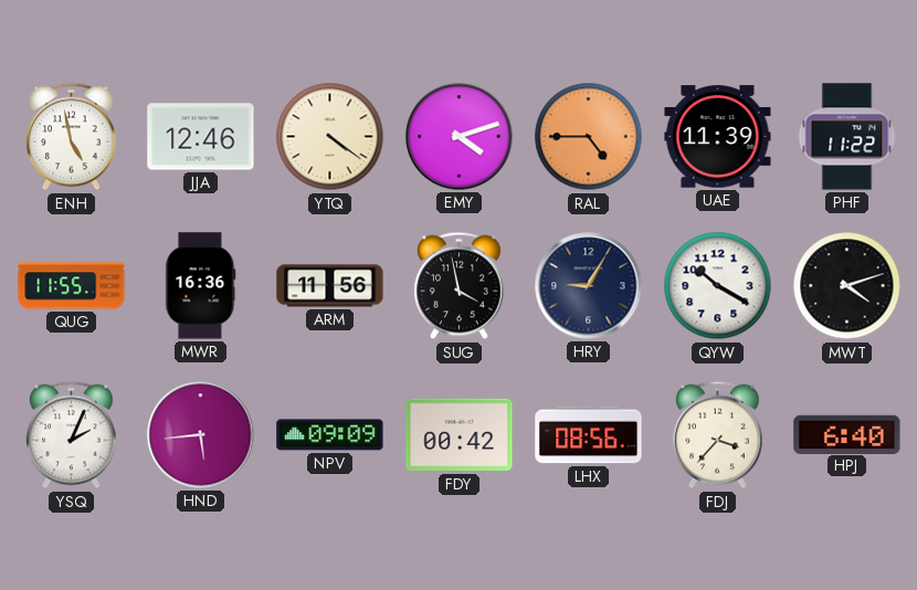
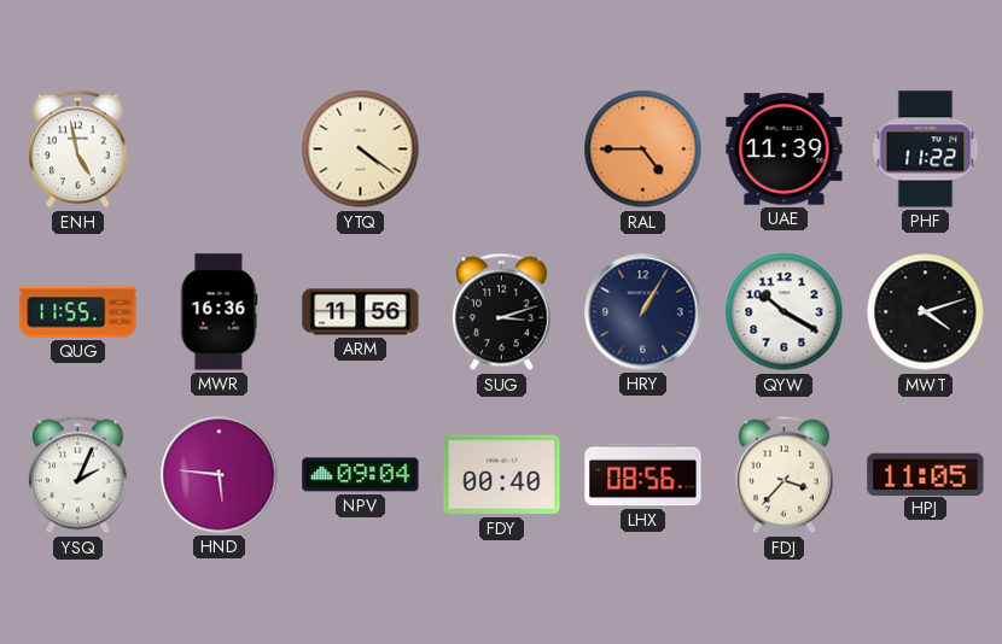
JJA: 12:46 -> none
EMY: 4:12 -> none
SUG: 3:58 -> 3:12
HRY: 9:05 -> 1:05
HND: 5:44 -> 5:46
NPV: 09:09 -> 09:04
FDY: 00:42 -> 00:40
HPJ: 6:40 -> 11:05
